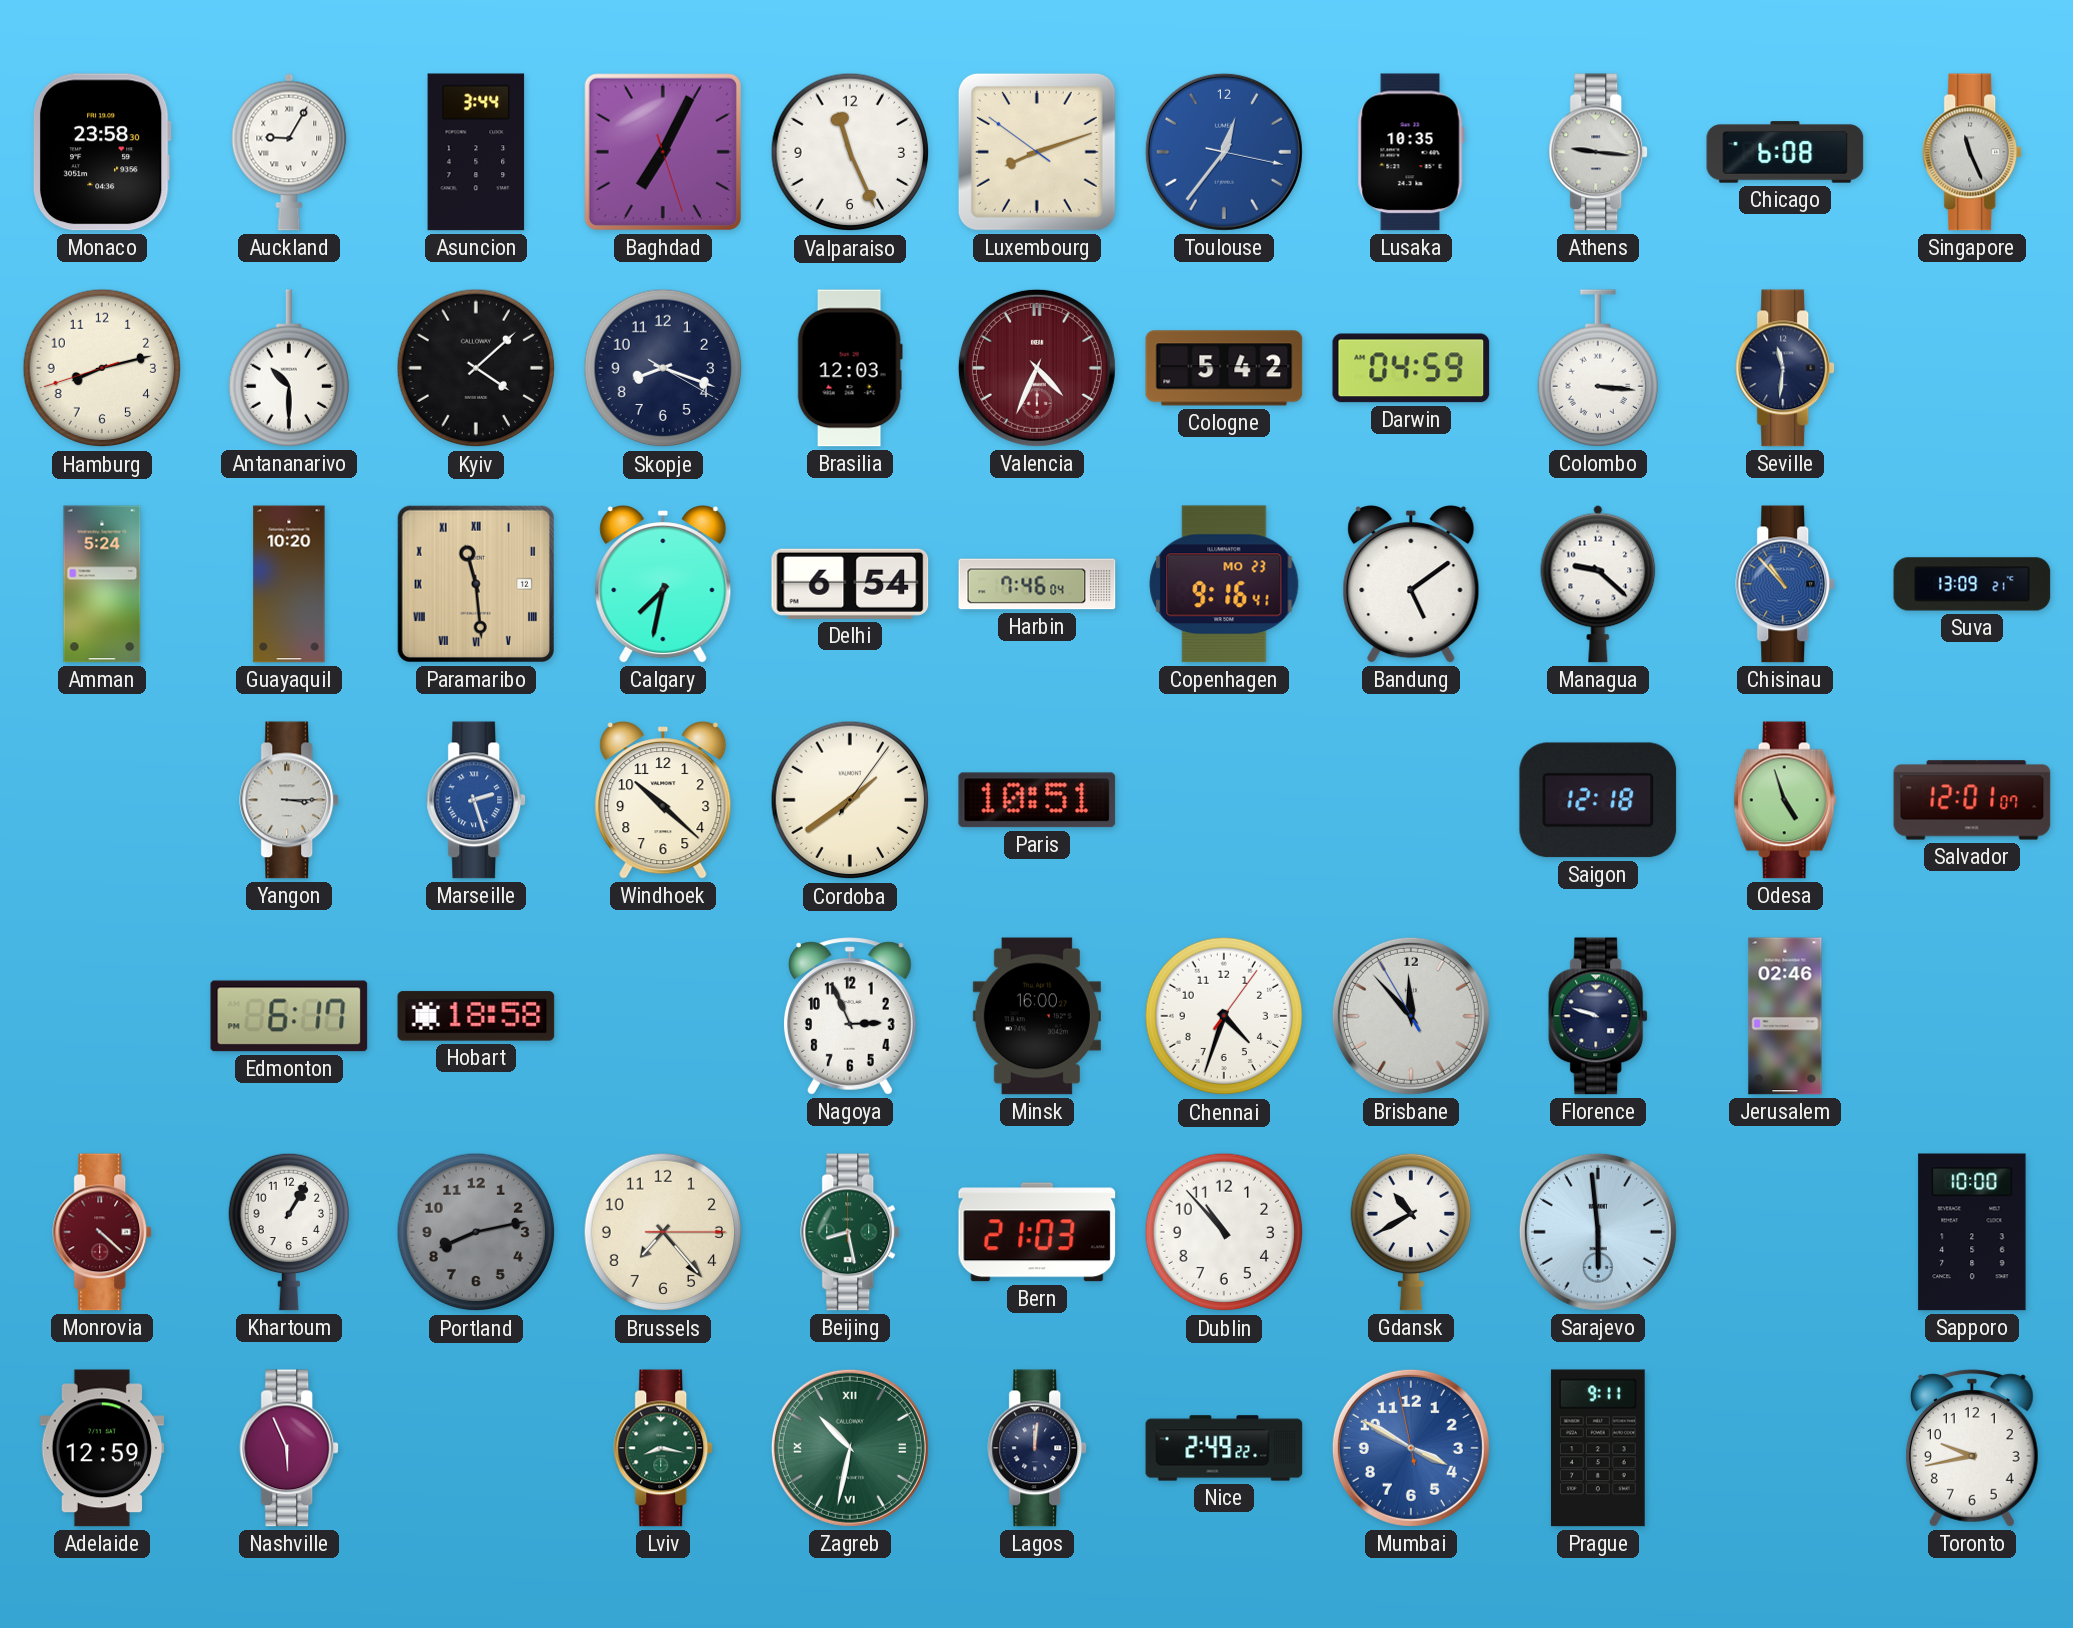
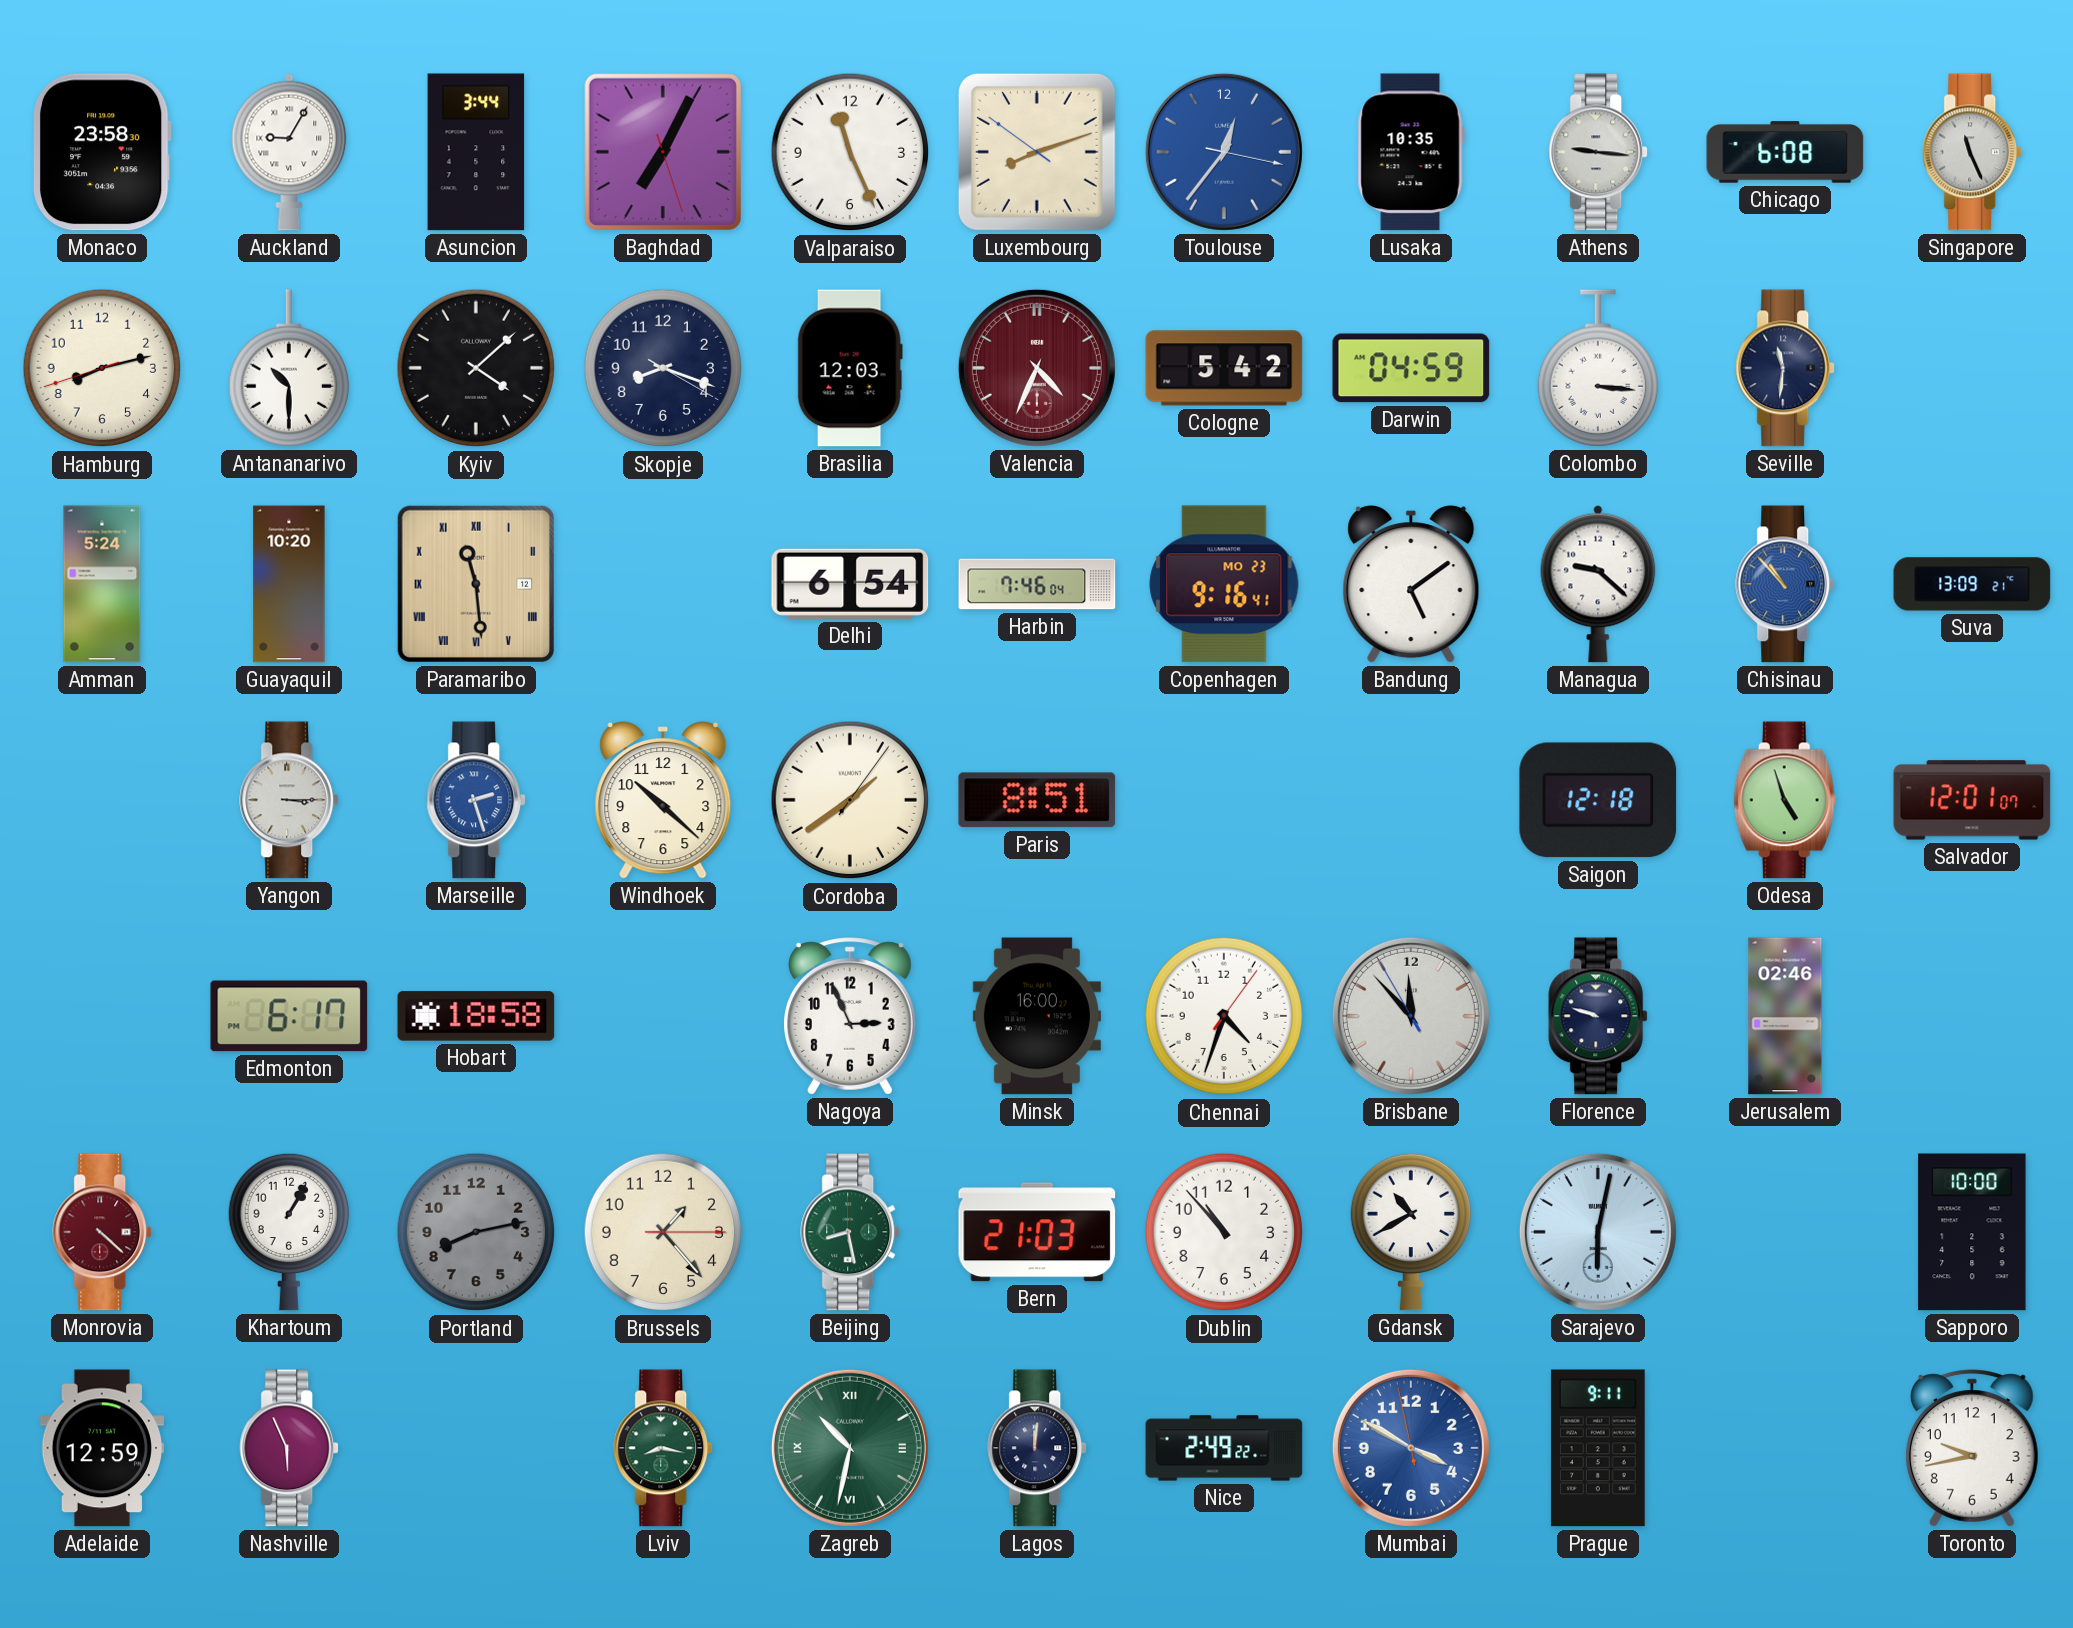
Calgary: 7:32 -> none
Paris: 10:51 -> 8:51
Brussels: 7:23 -> 1:23
Sarajevo: 5:59 -> 6:02
